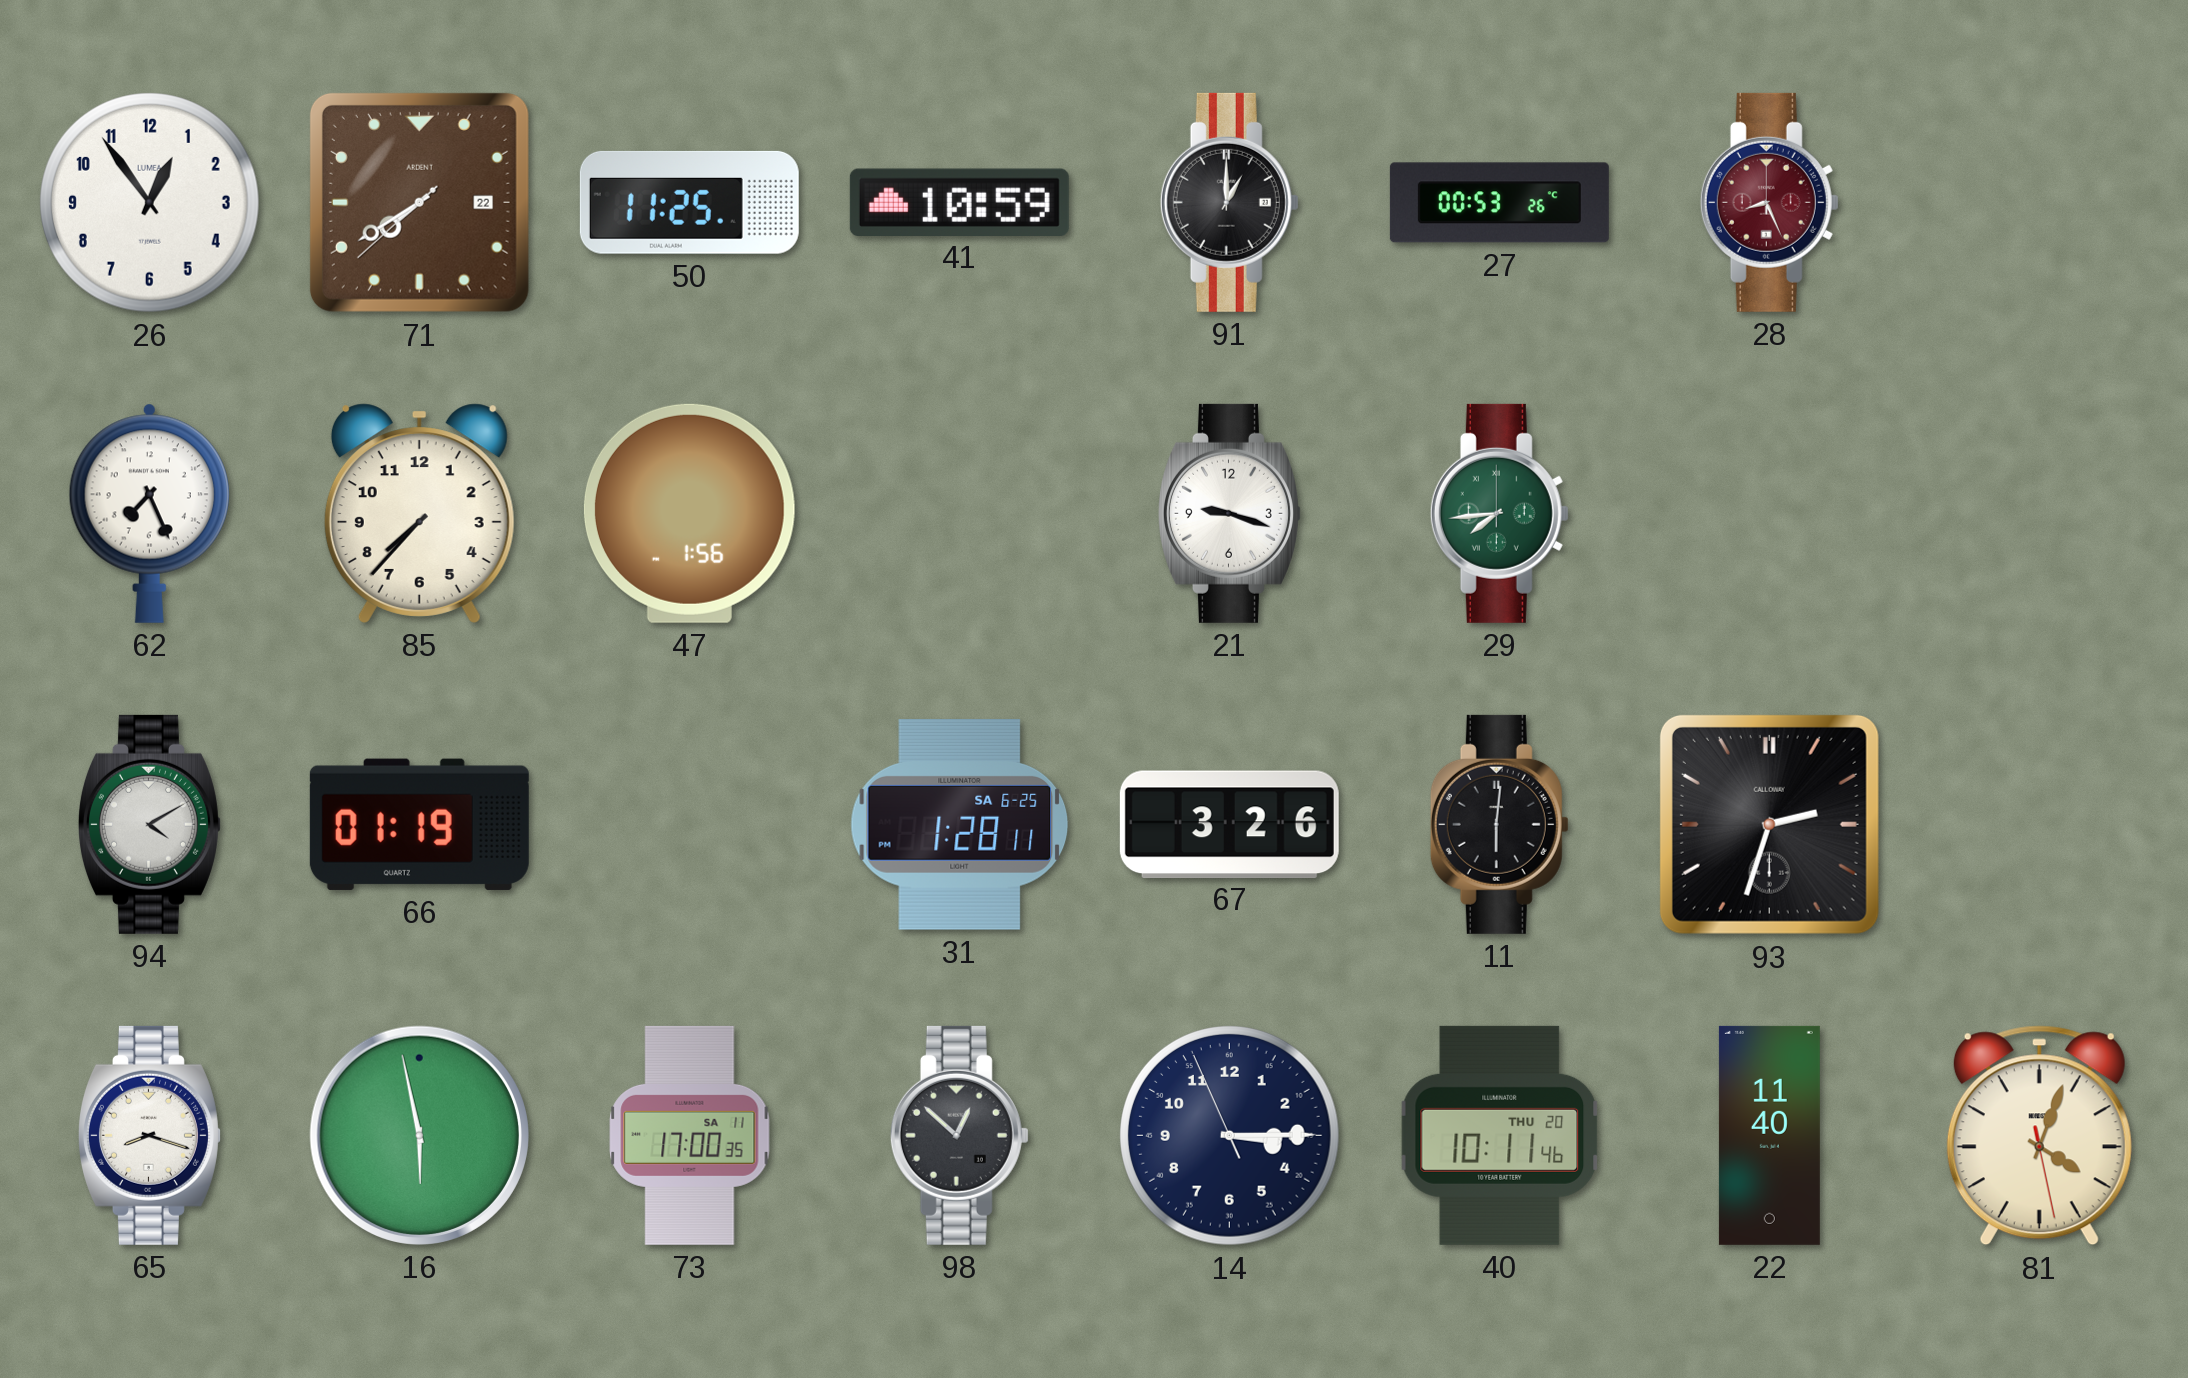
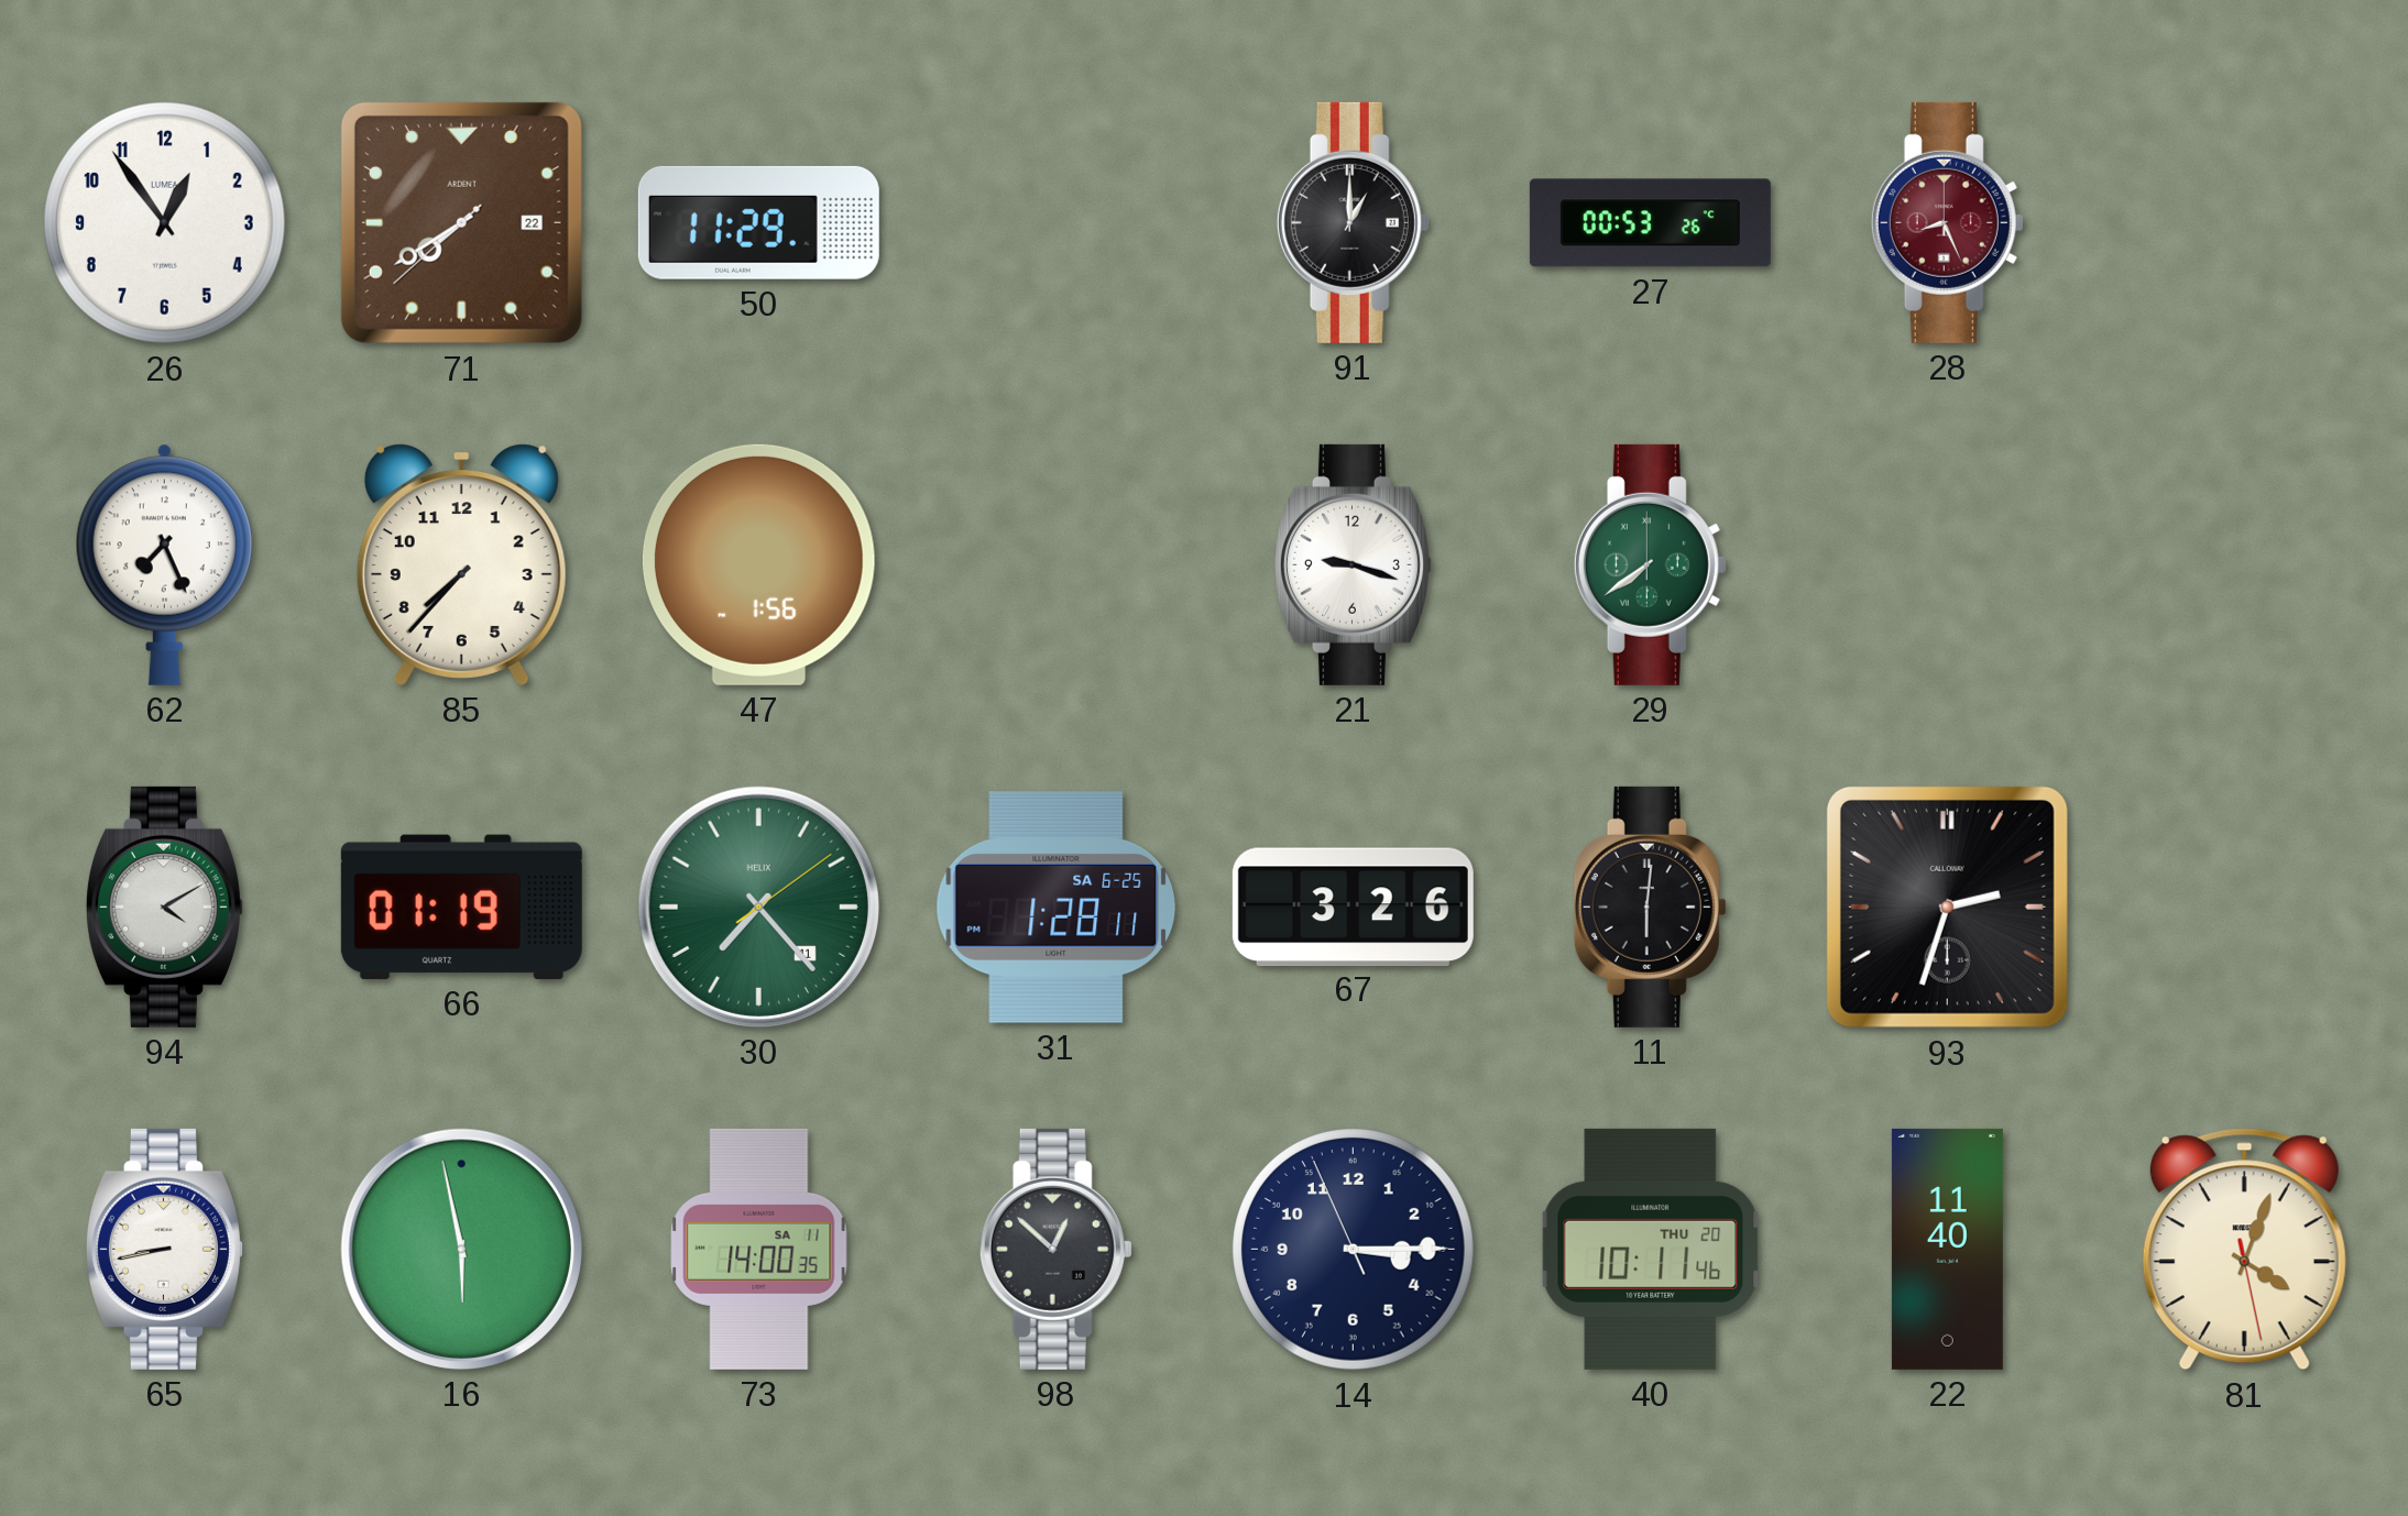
50: 11:25 -> 11:29
41: 10:59 -> none
29: 7:44 -> 7:39
30: none -> 7:23
65: 8:18 -> 8:43
73: 17:00 -> 14:00
